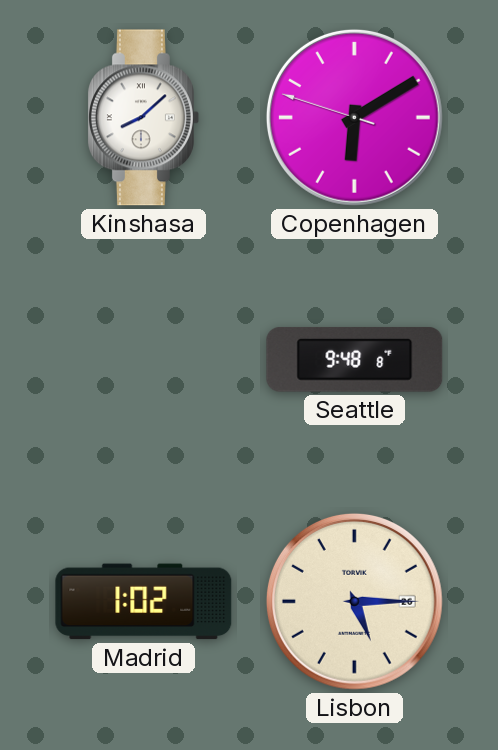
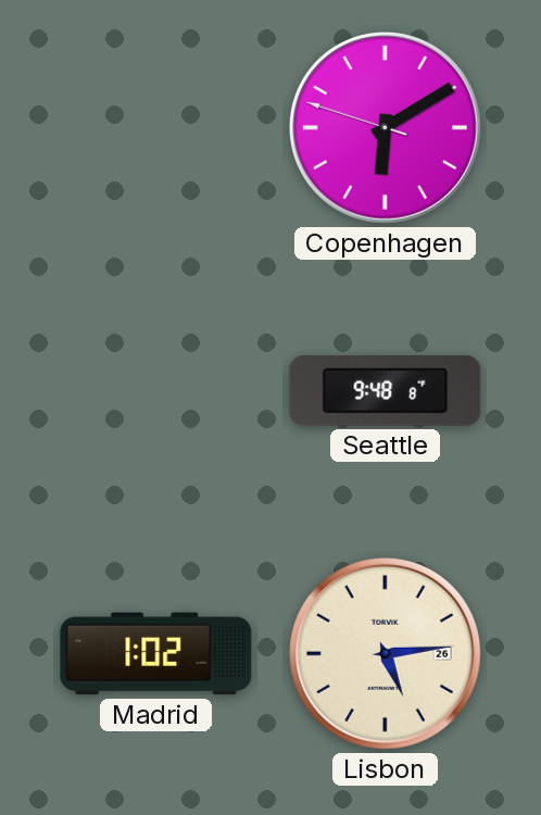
Kinshasa: 8:08 -> none
Lisbon: 5:15 -> 5:14
